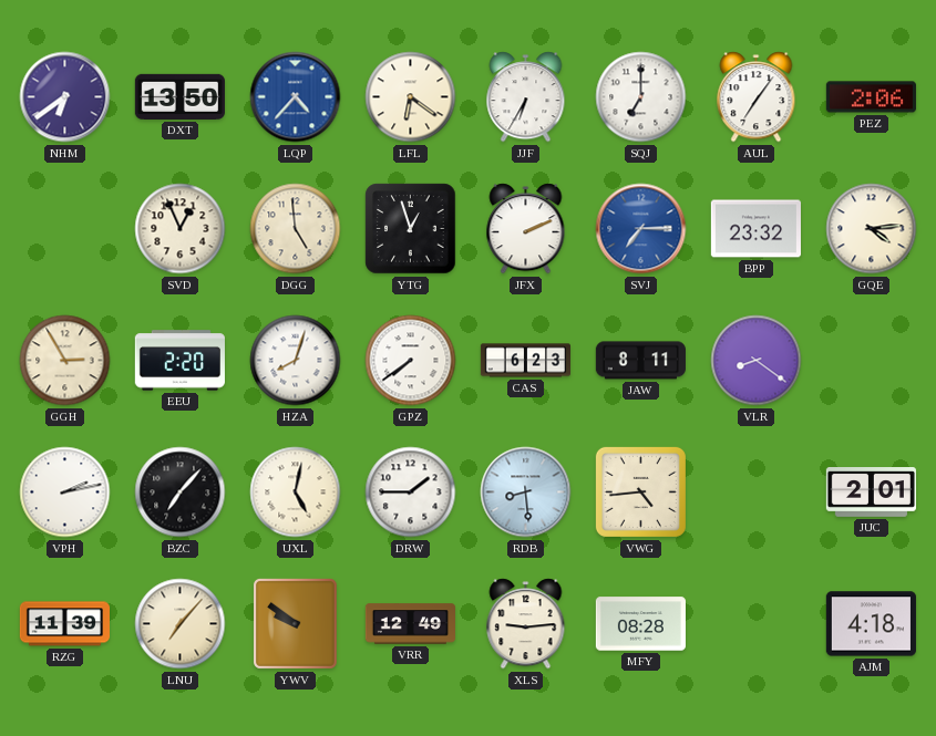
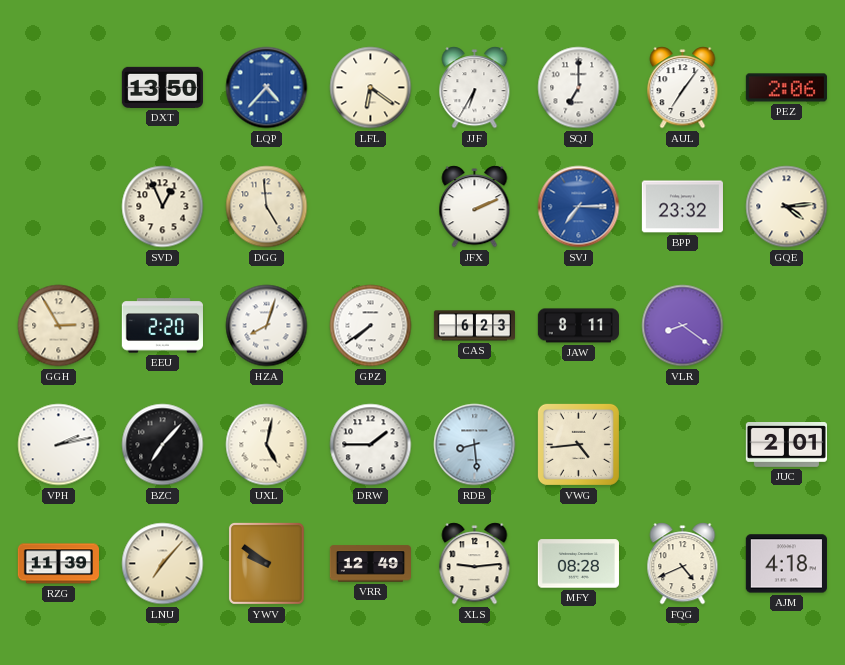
NHM: 6:39 -> none
YTG: 12:57 -> none
FQG: none -> 4:41
